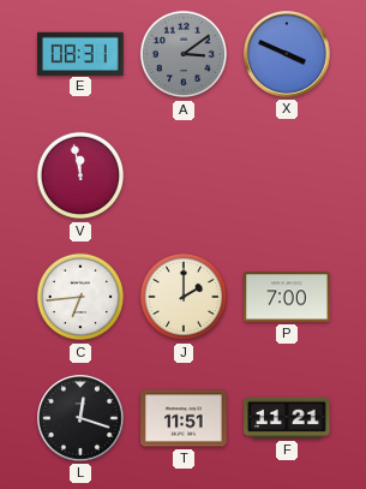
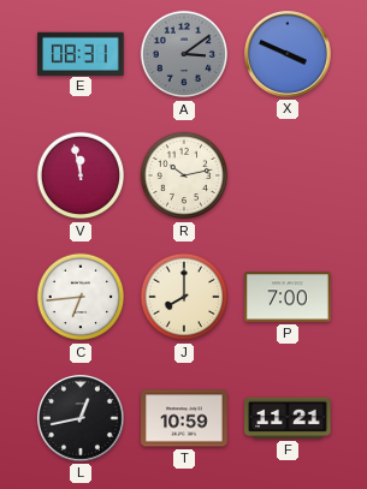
R: none -> 10:13
J: 2:00 -> 8:00
L: 12:18 -> 12:43
T: 11:51 -> 10:59
